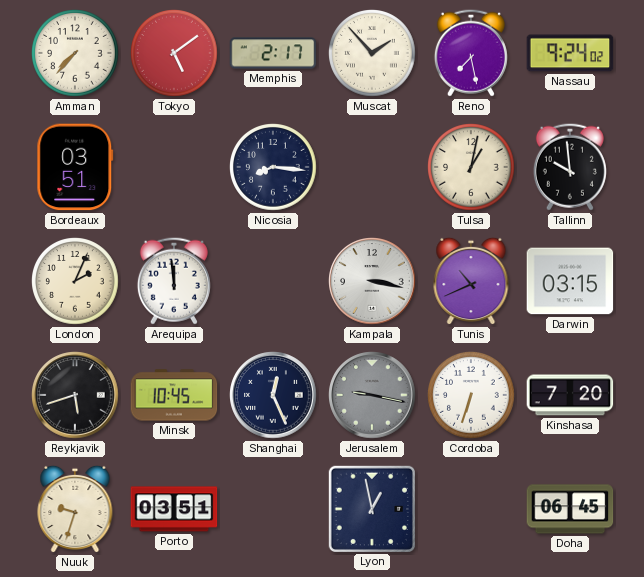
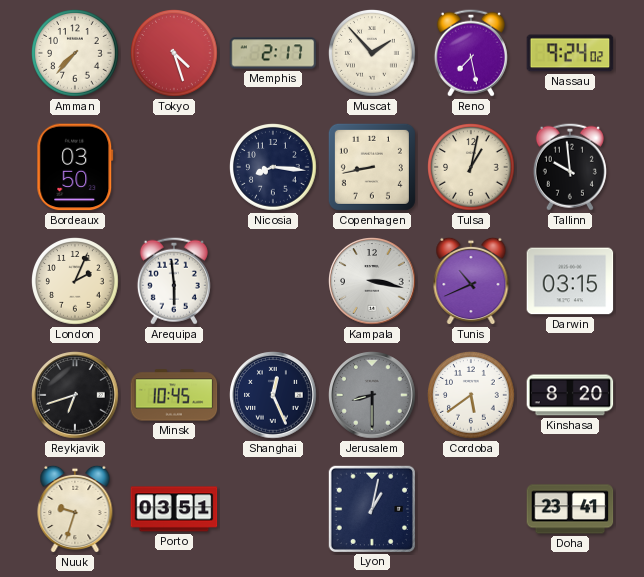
Tokyo: 5:09 -> 4:27
Bordeaux: 03:51 -> 03:50
Copenhagen: none -> 8:43
Arequipa: 11:59 -> 5:59
Reykjavik: 5:42 -> 6:42
Jerusalem: 9:17 -> 8:30
Cordoba: 6:33 -> 5:39
Kinshasa: 7:20 -> 8:20
Lyon: 12:58 -> 1:02
Doha: 06:45 -> 23:41
